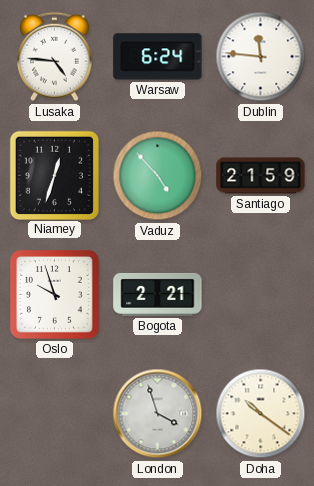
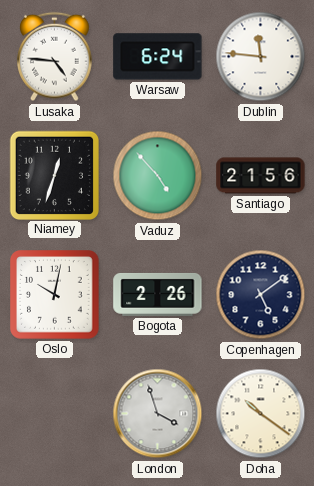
Santiago: 21:59 -> 21:56
Oslo: 9:57 -> 10:02
Bogota: 2:21 -> 2:26
Copenhagen: none -> 5:09
